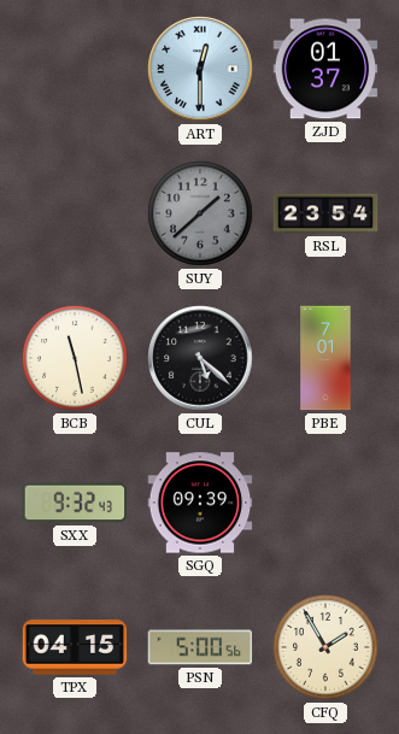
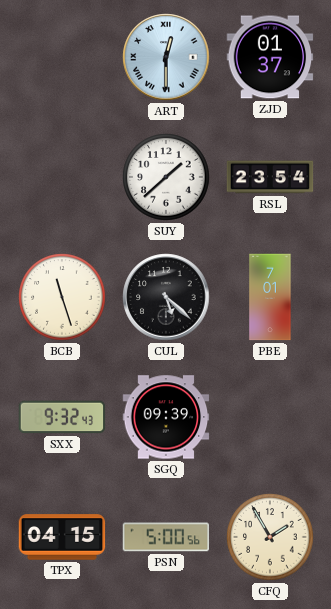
SUY dial: grey -> white
BCB: 11:28 -> 11:27
